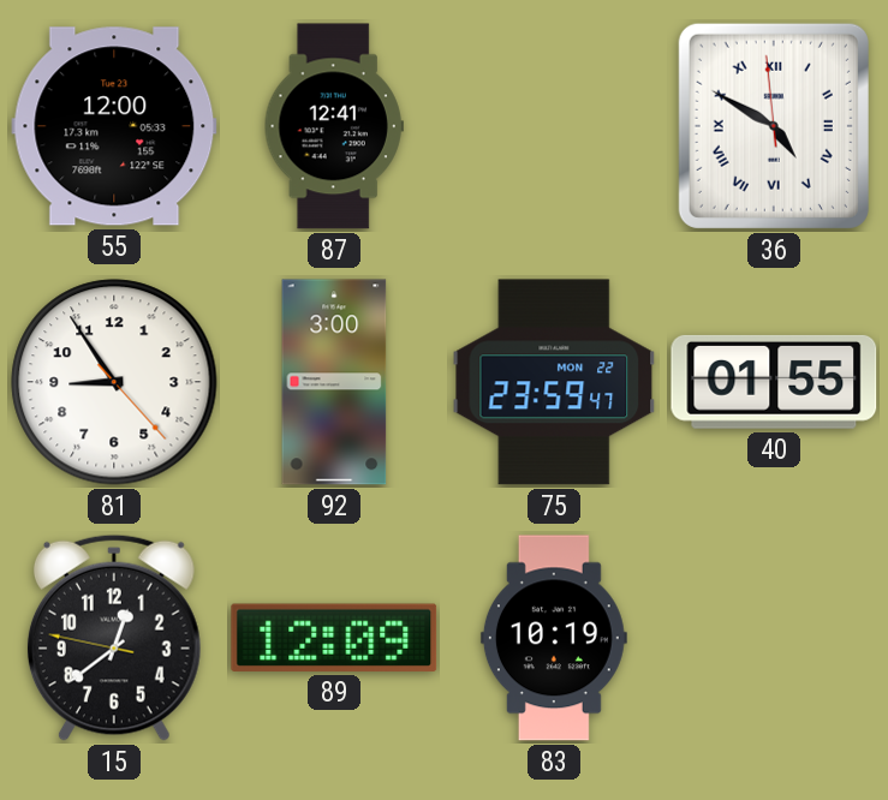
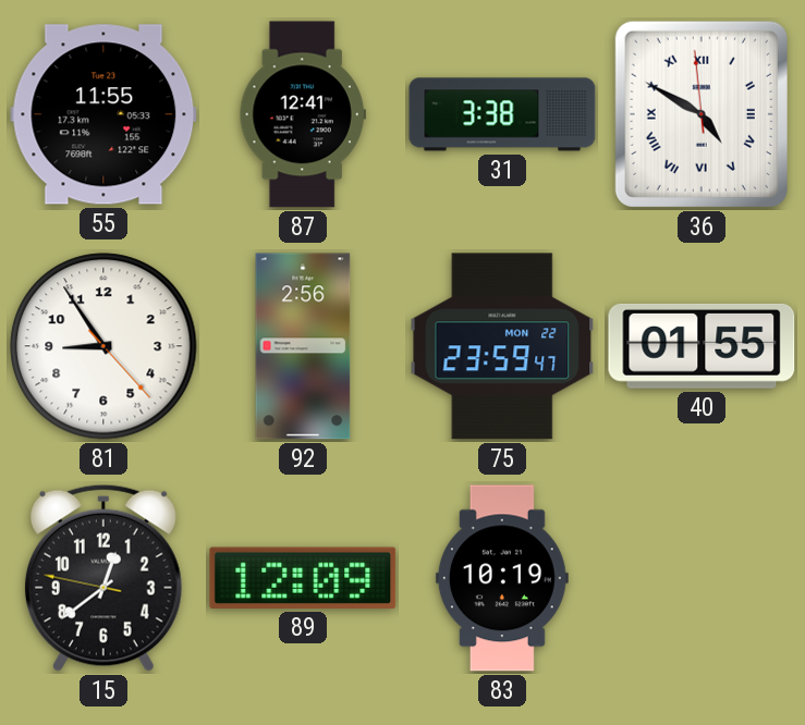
55: 12:00 -> 11:55
31: none -> 3:38
92: 3:00 -> 2:56
